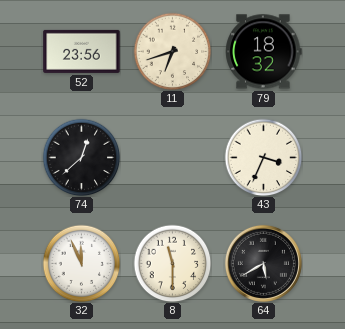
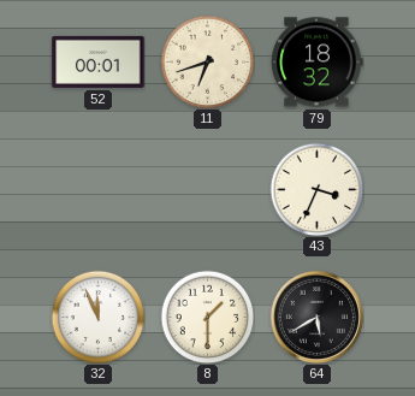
52: 23:56 -> 00:01
74: 12:38 -> none
8: 11:30 -> 1:30
